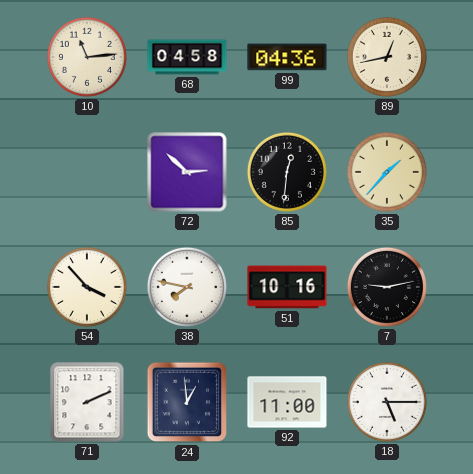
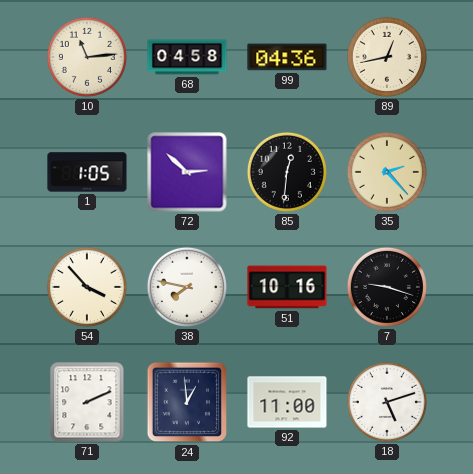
1: none -> 1:05
35: 1:37 -> 2:23
7: 9:13 -> 9:18
18: 5:15 -> 5:12
